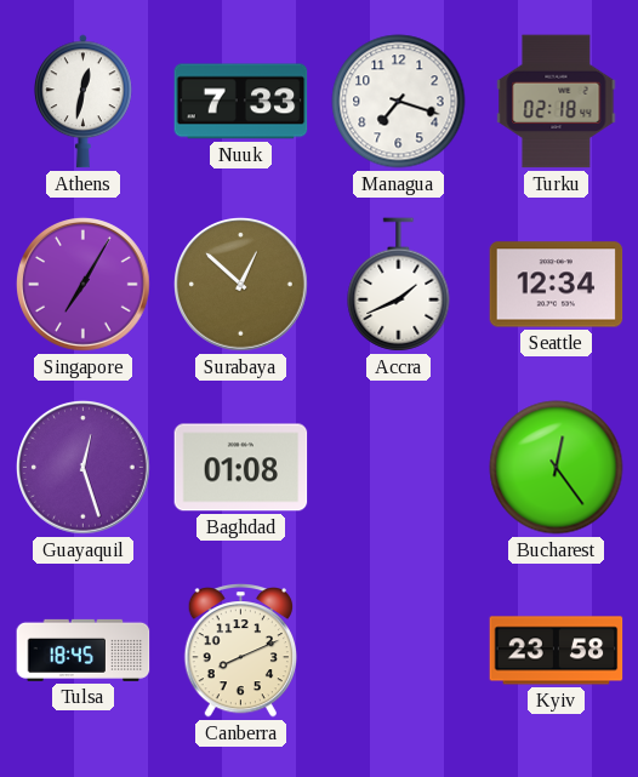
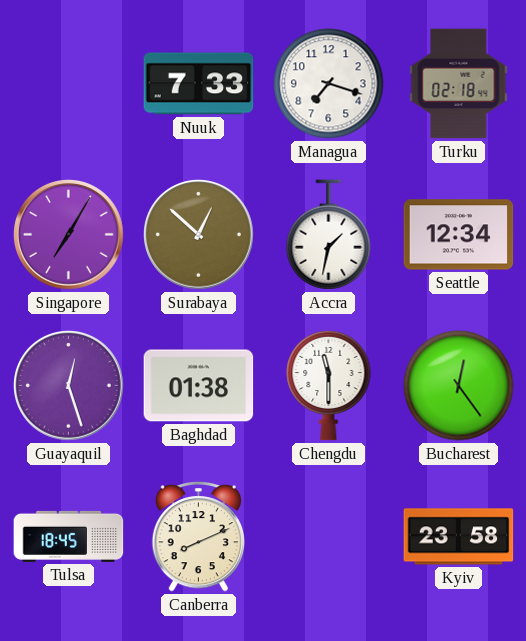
Athens: 12:32 -> none
Accra: 1:41 -> 1:32
Baghdad: 01:08 -> 01:38
Chengdu: none -> 11:30
